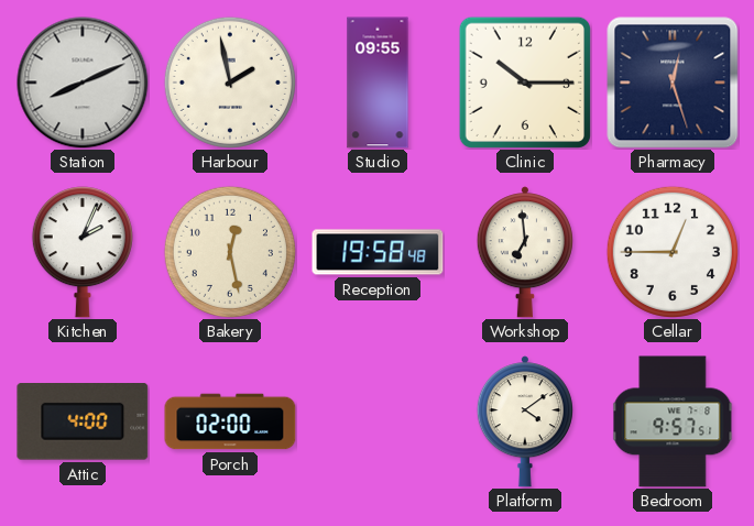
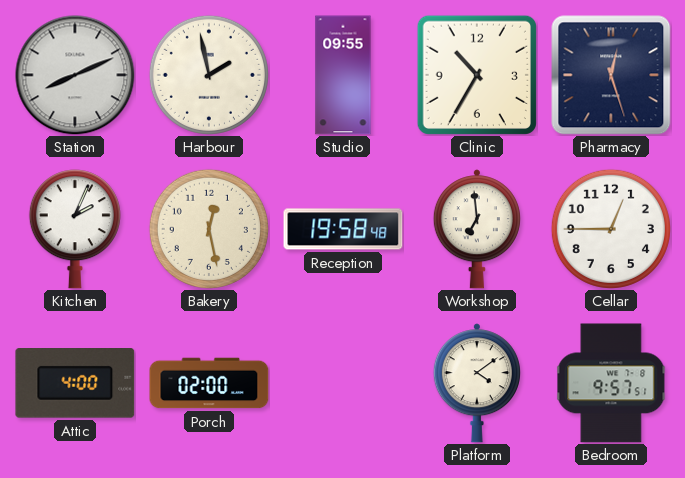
Clinic: 10:15 -> 10:35
